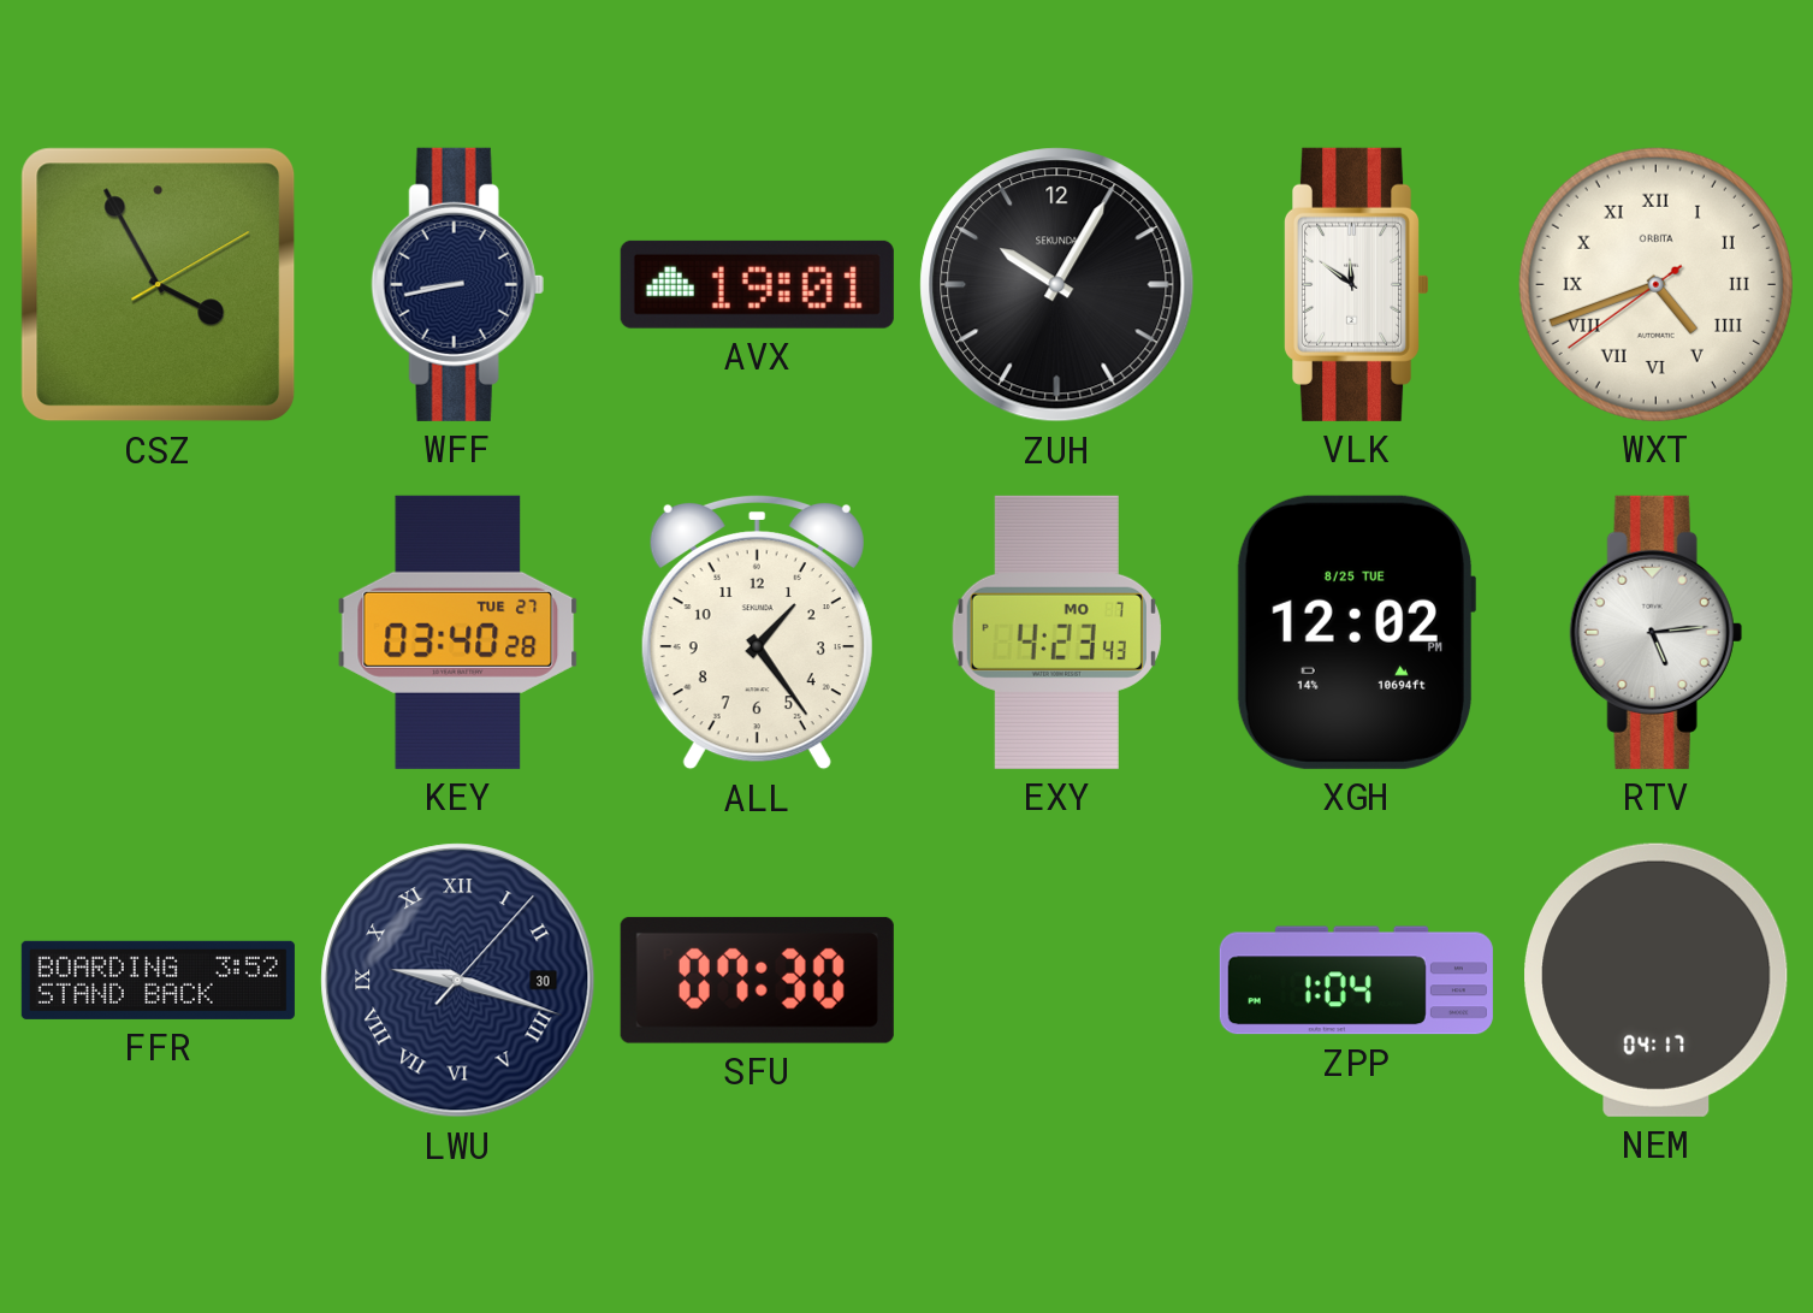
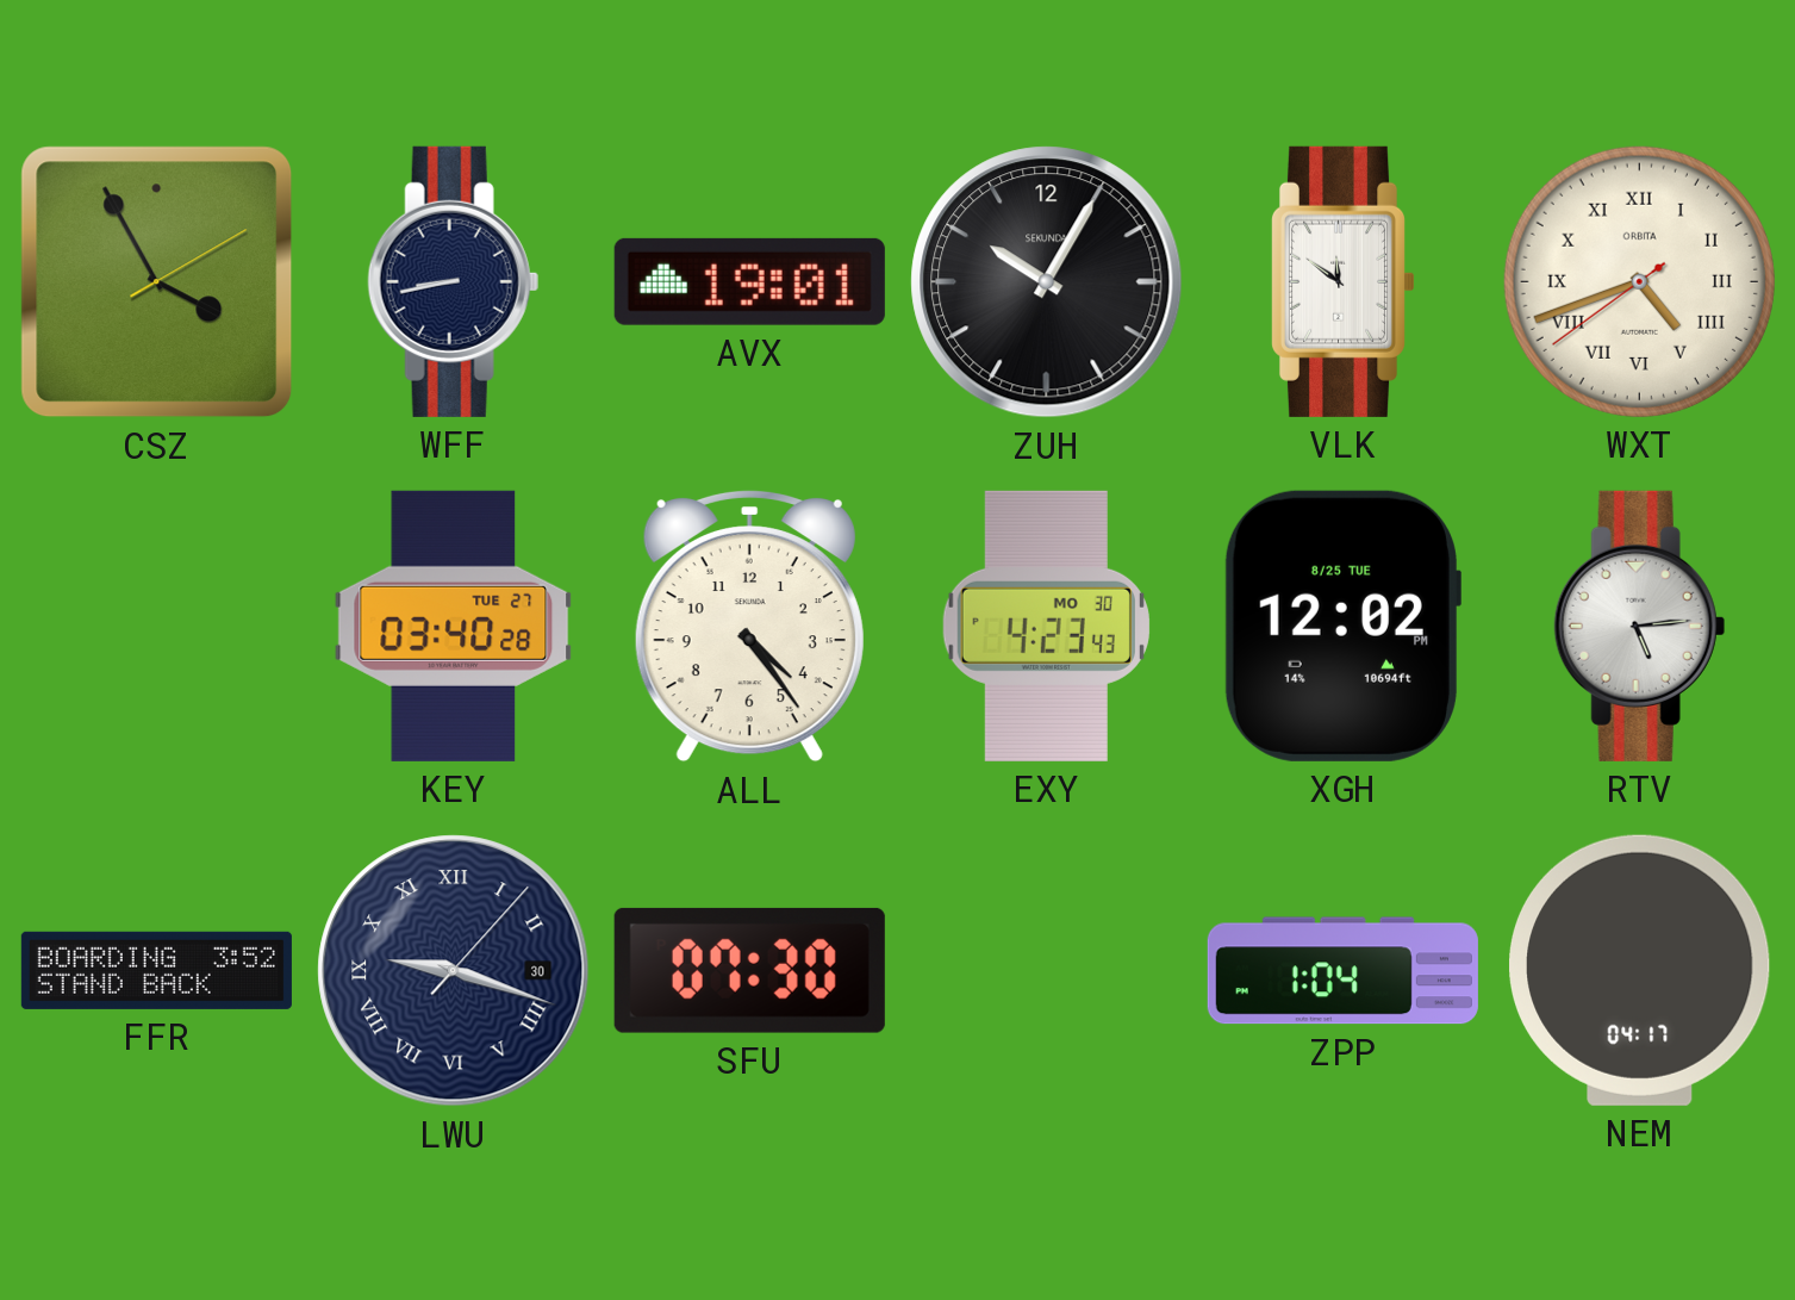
ALL: 1:24 -> 4:24
EXY date: MO 7 -> MO 30
